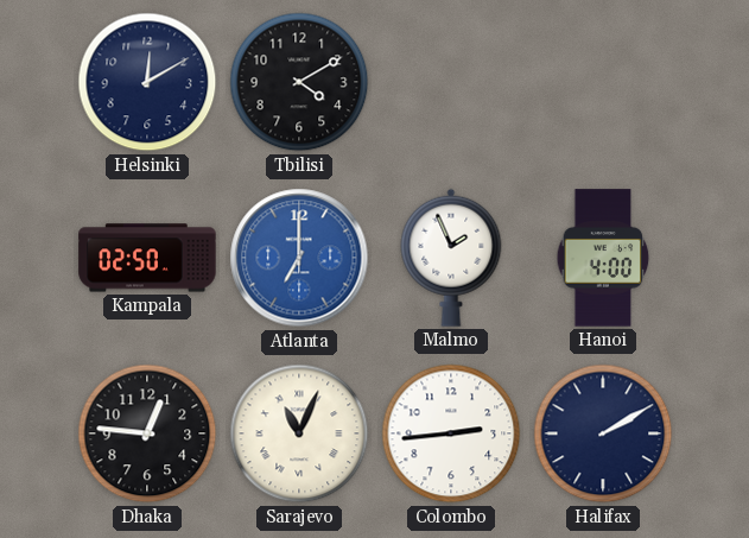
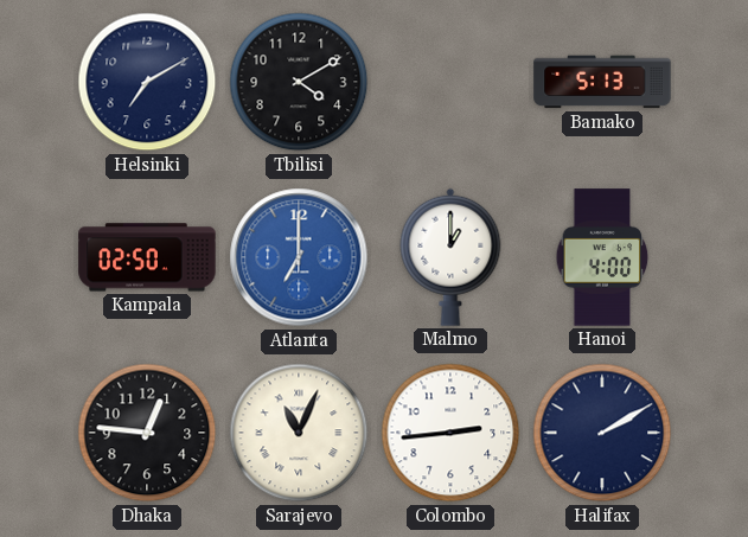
Helsinki: 12:10 -> 7:10
Bamako: none -> 5:13
Malmo: 1:56 -> 1:00
